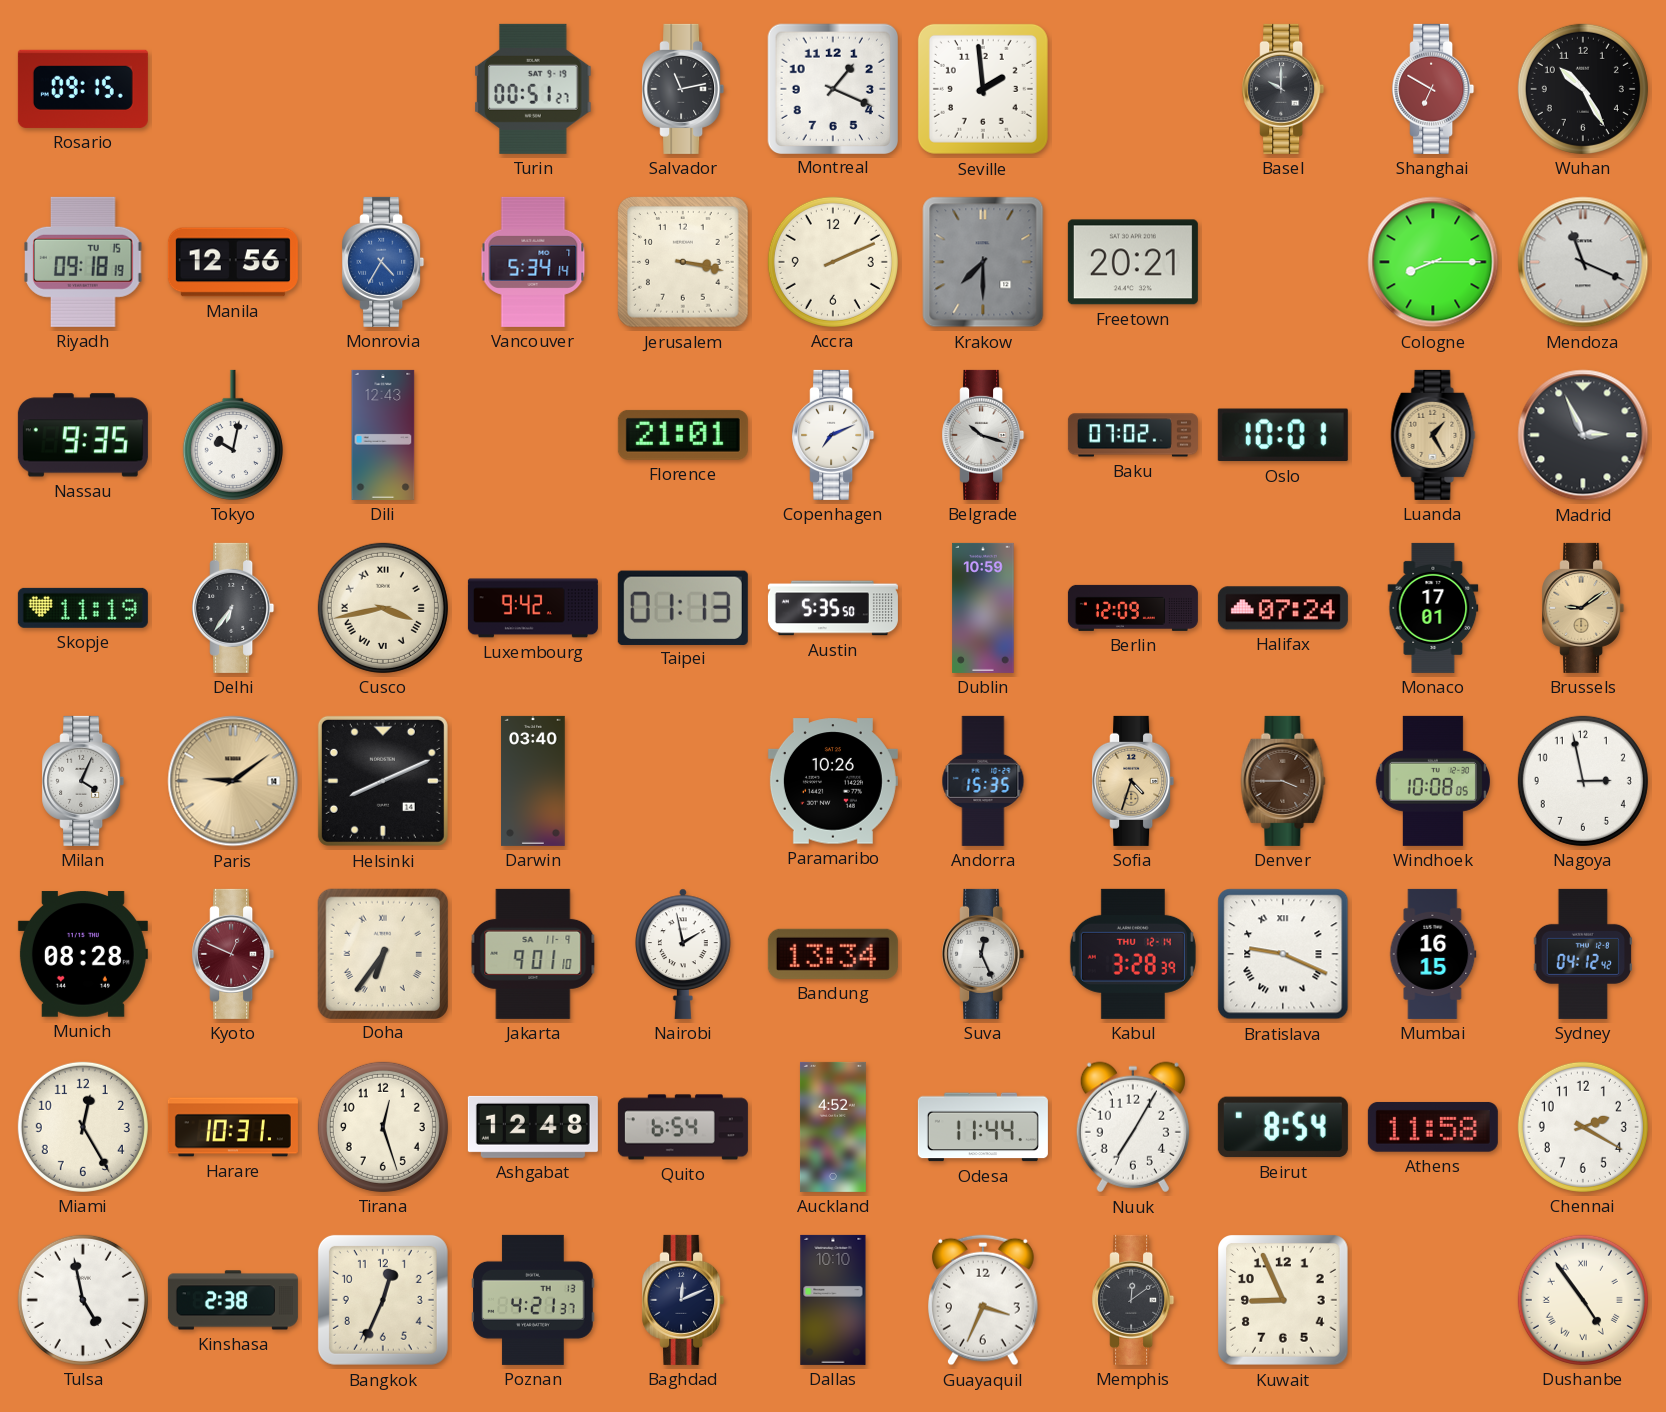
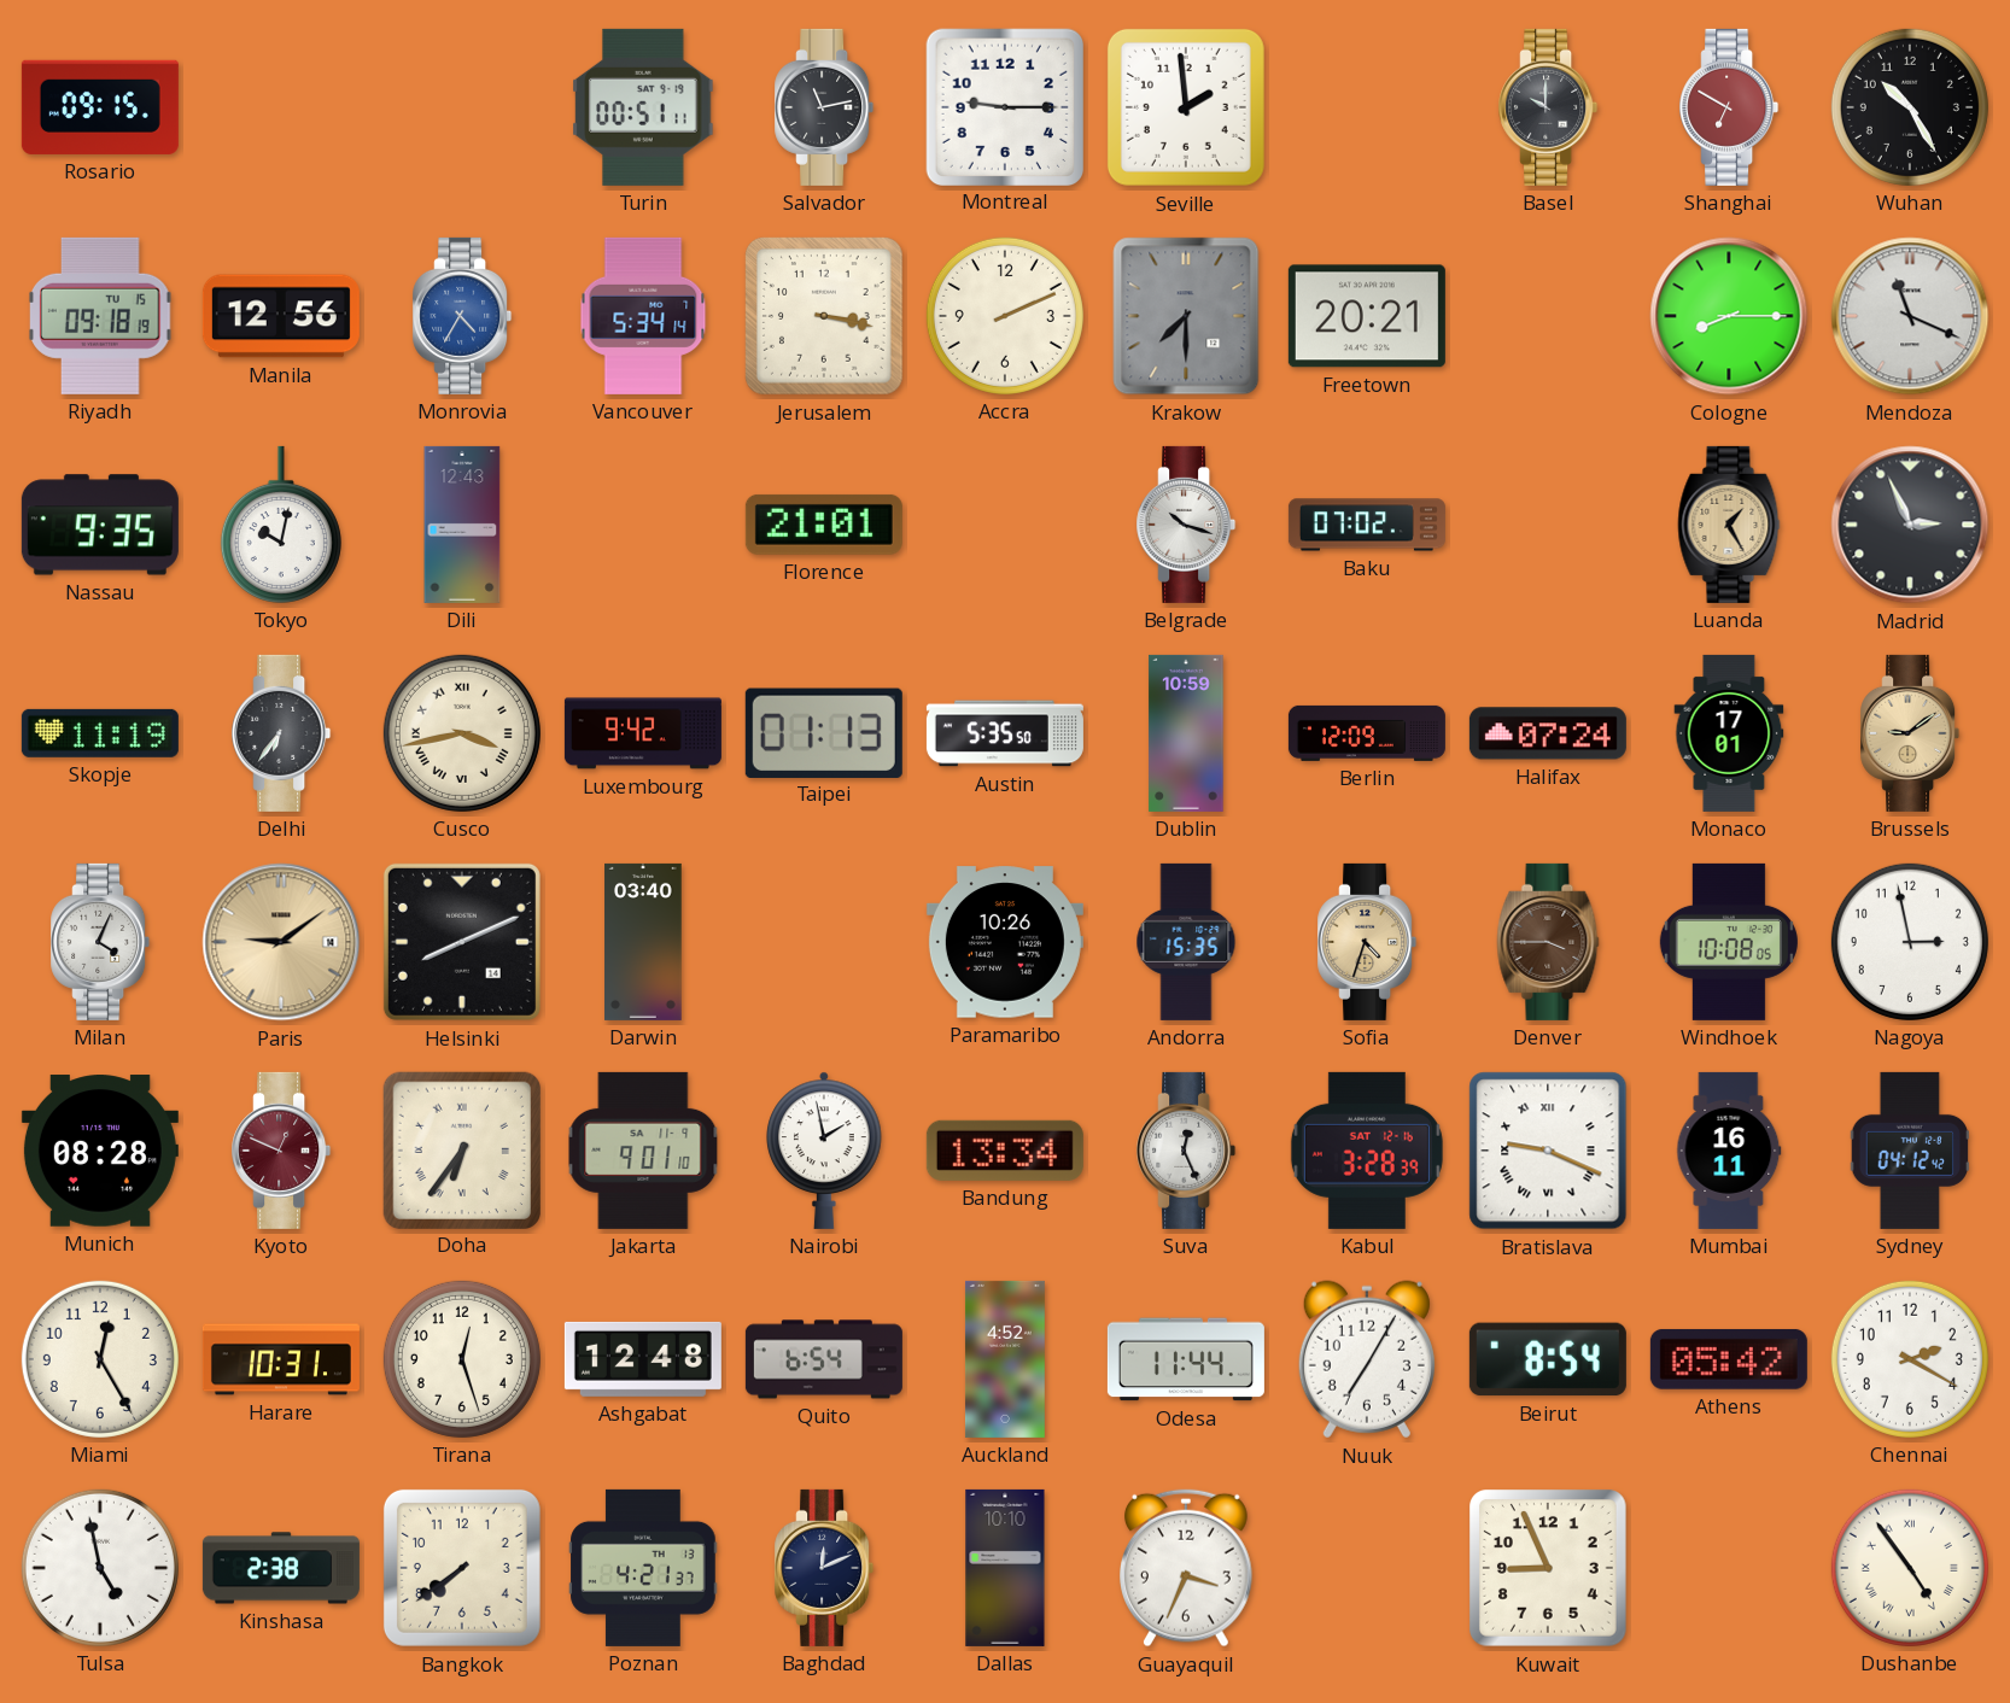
Turin: 00:51:27 -> 00:51:11
Montreal: 1:19 -> 9:15
Copenhagen: 7:11 -> none
Oslo: 10:01 -> none
Kabul date: THU 12-14 -> SAT 12-16
Mumbai: 16:15 -> 16:11
Athens: 11:58 -> 05:42
Bangkok: 12:34 -> 7:39
Memphis: 12:09 -> none
